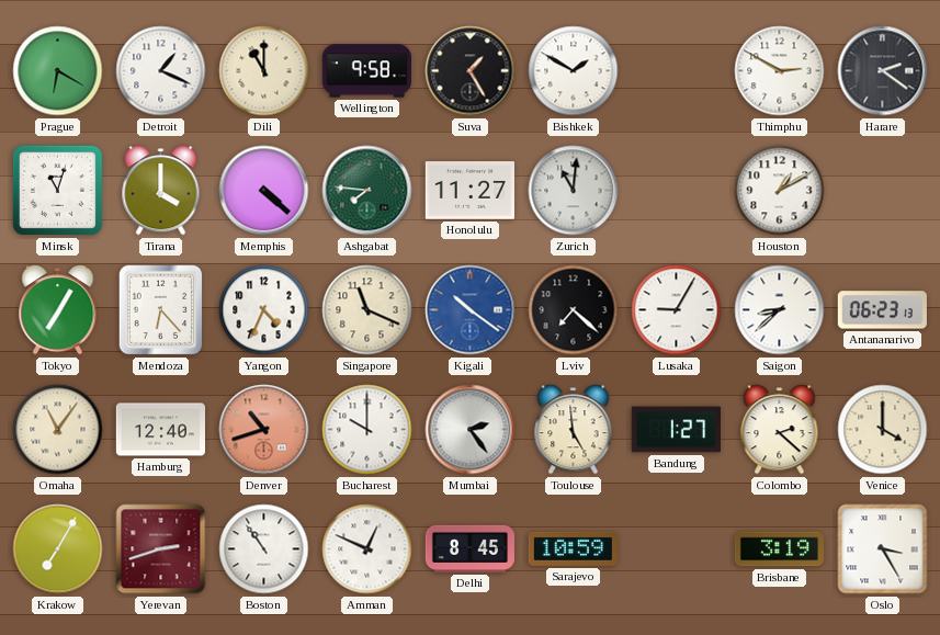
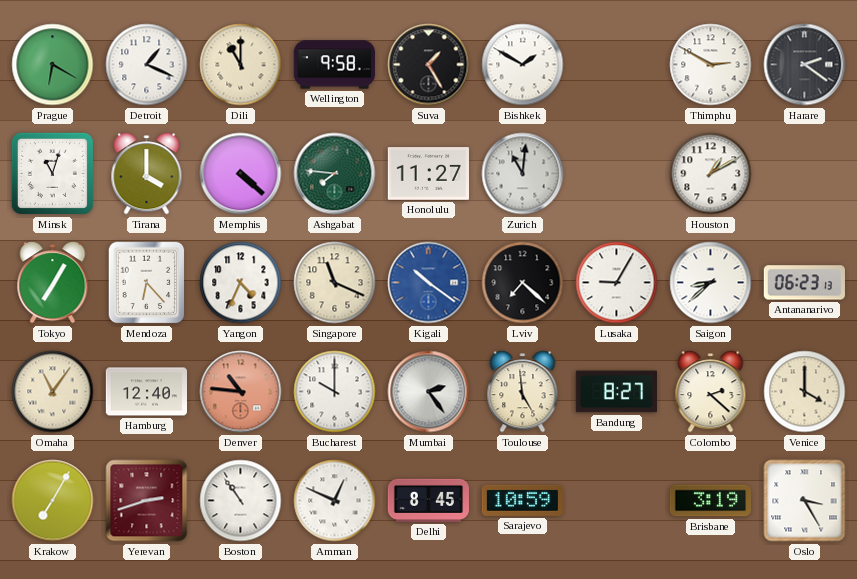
Denver: 10:42 -> 10:46
Bandung: 1:27 -> 8:27
